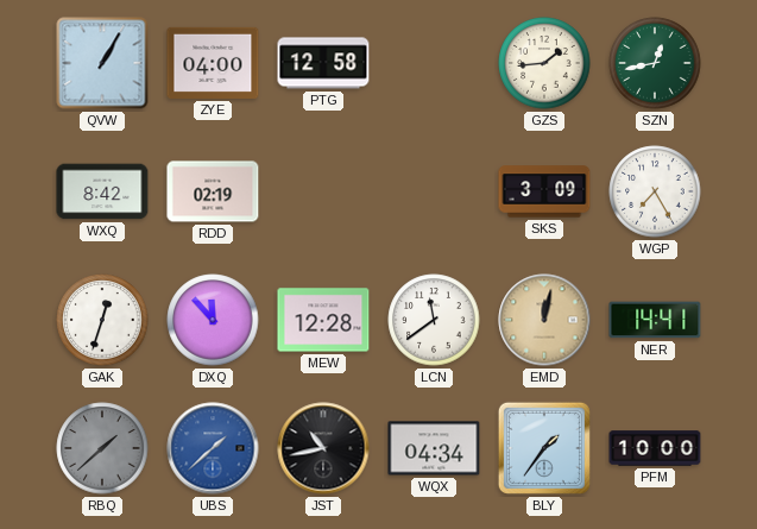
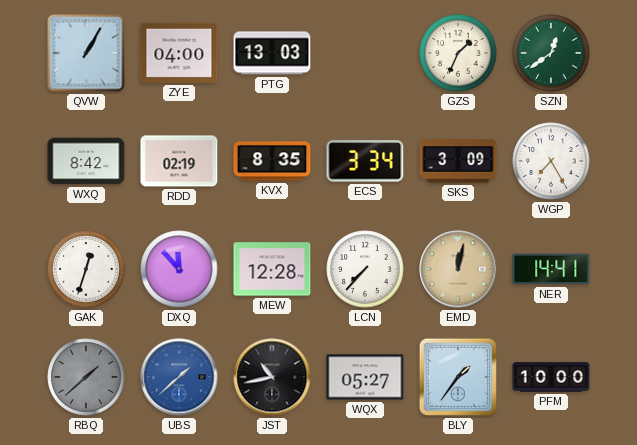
PTG: 12:58 -> 13:03
GZS: 1:44 -> 1:34
SZN: 12:43 -> 12:39
KVX: none -> 8:35
ECS: none -> 3:34
LCN: 11:39 -> 7:37
WQX: 04:34 -> 05:27
